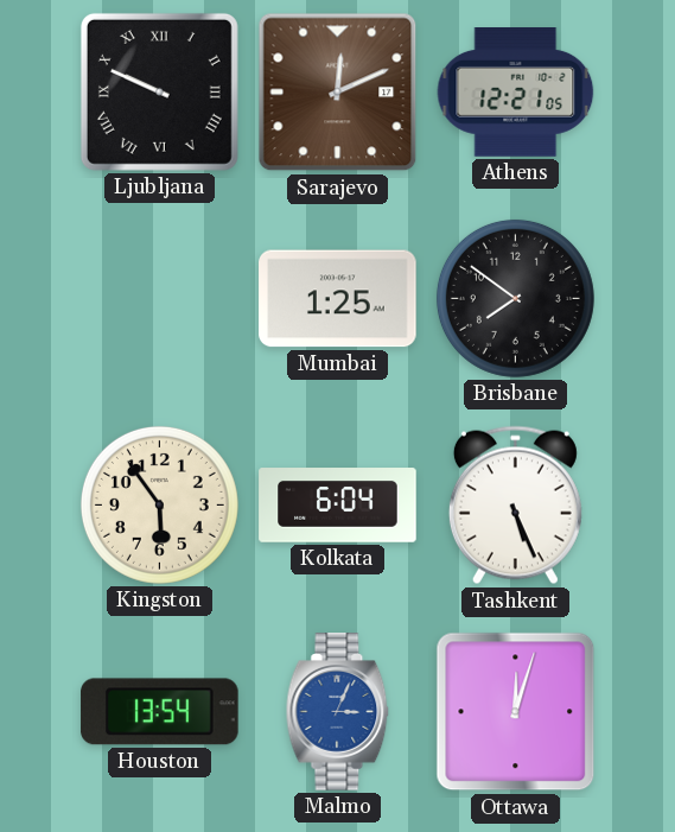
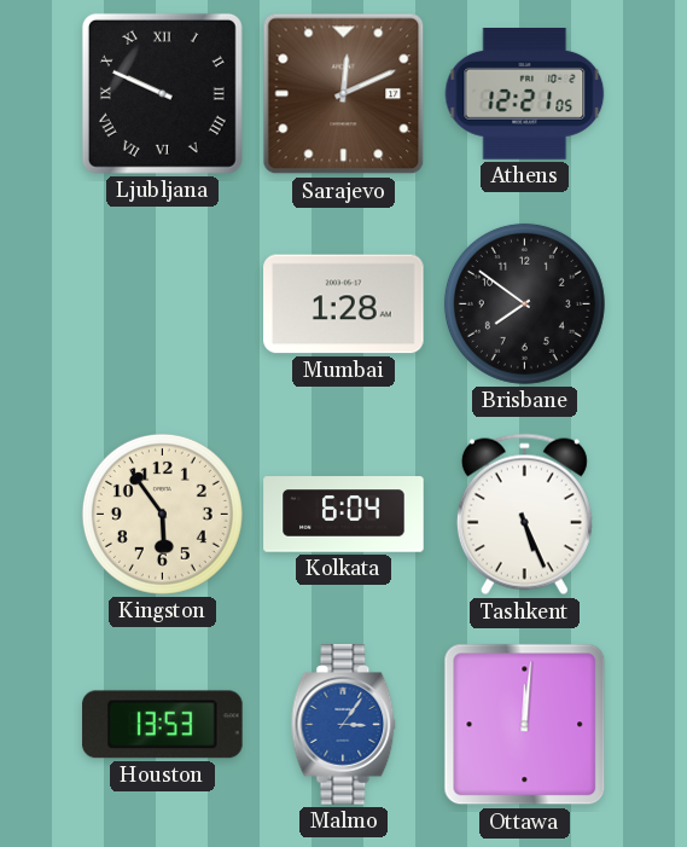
Mumbai: 1:25 -> 1:28
Houston: 13:54 -> 13:53
Malmo: 3:04 -> 3:06
Ottawa: 12:03 -> 12:01
